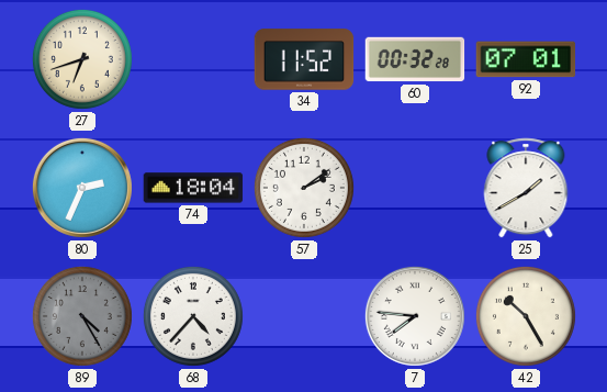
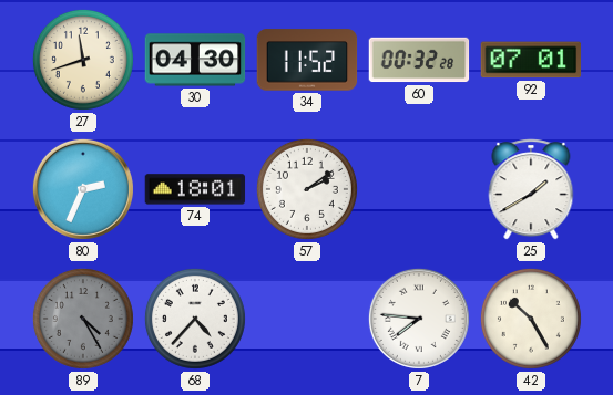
27: 6:42 -> 11:42
30: none -> 04:30
74: 18:04 -> 18:01
